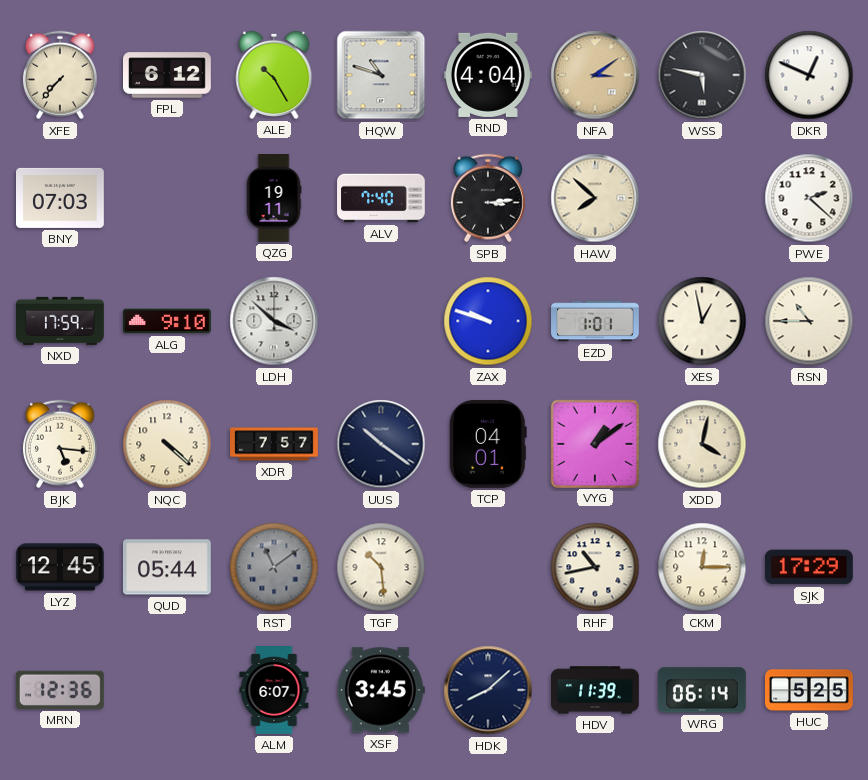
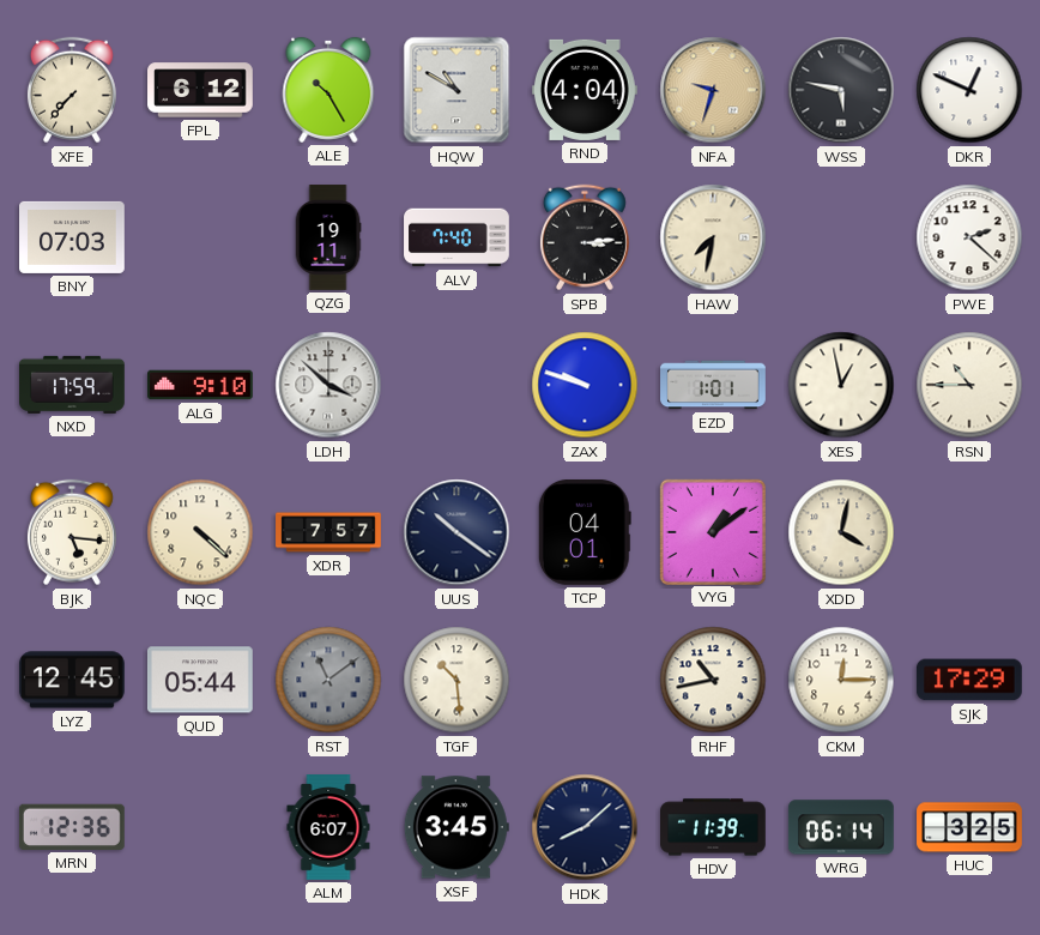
HQW: 10:48 -> 10:50
NFA: 3:09 -> 9:33
HAW: 7:52 -> 7:32
HUC: 5:25 -> 3:25
